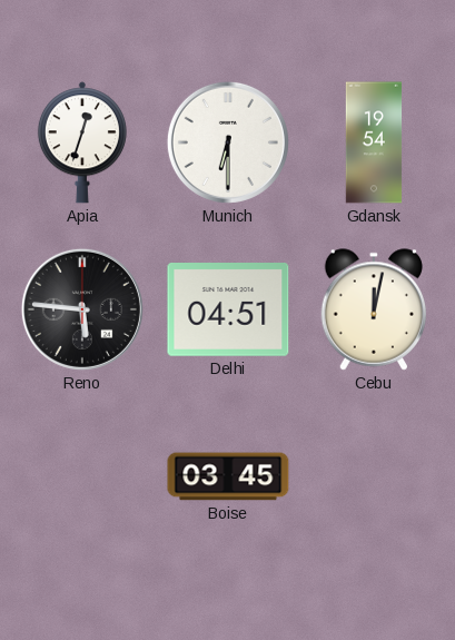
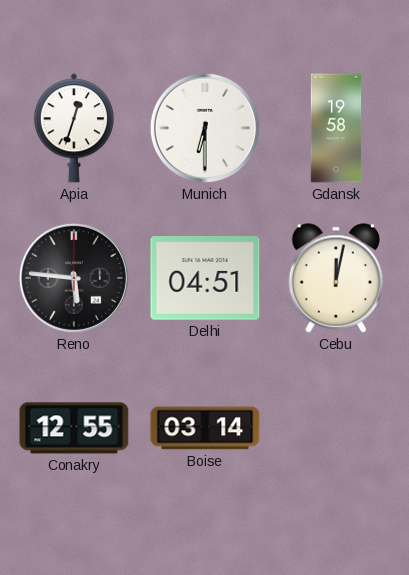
Gdansk: 19:54 -> 19:58
Conakry: none -> 12:55
Boise: 03:45 -> 03:14
